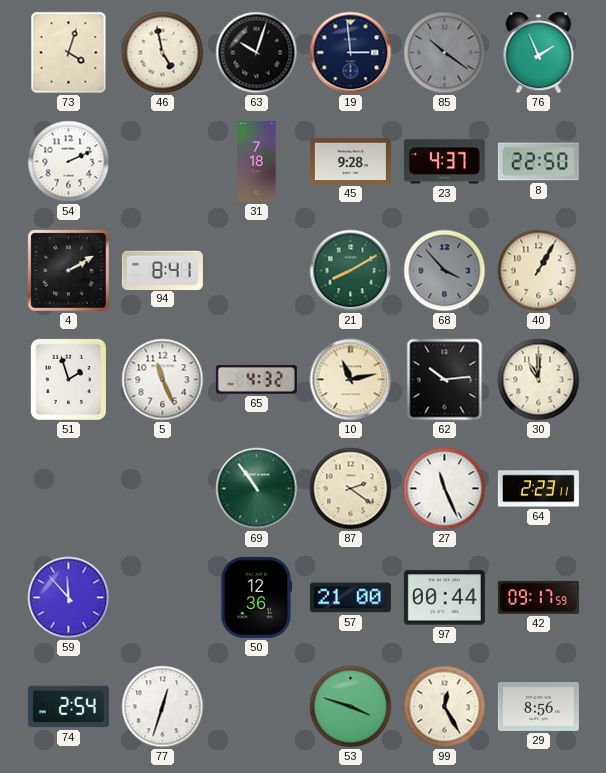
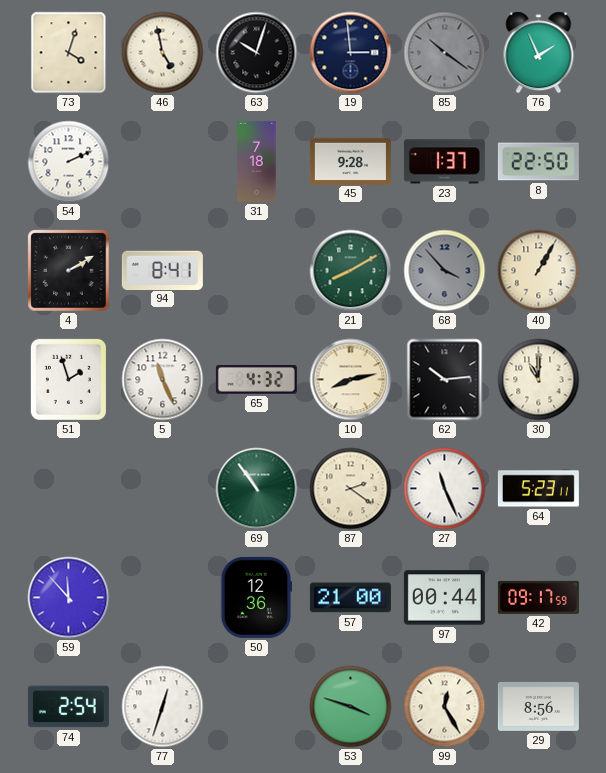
23: 4:37 -> 1:37
10: 11:13 -> 8:13
64: 2:23 -> 5:23
